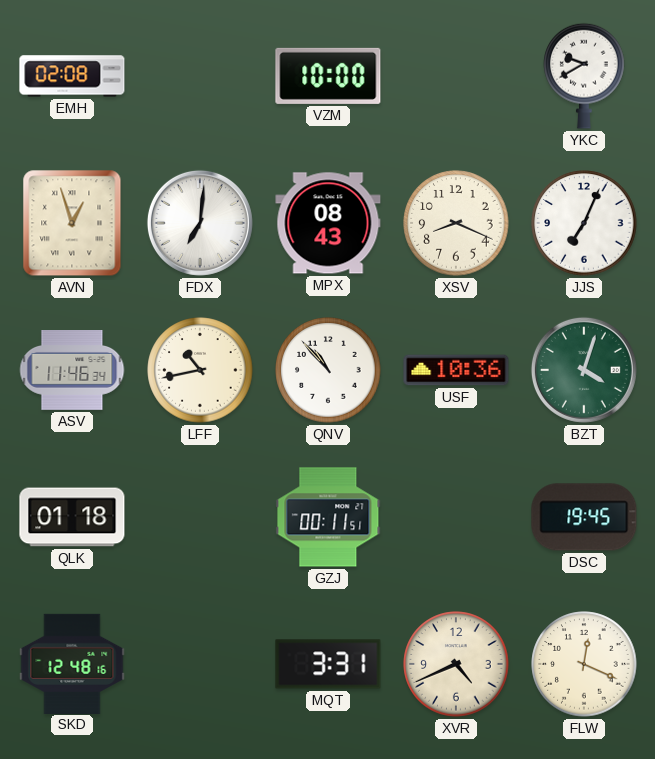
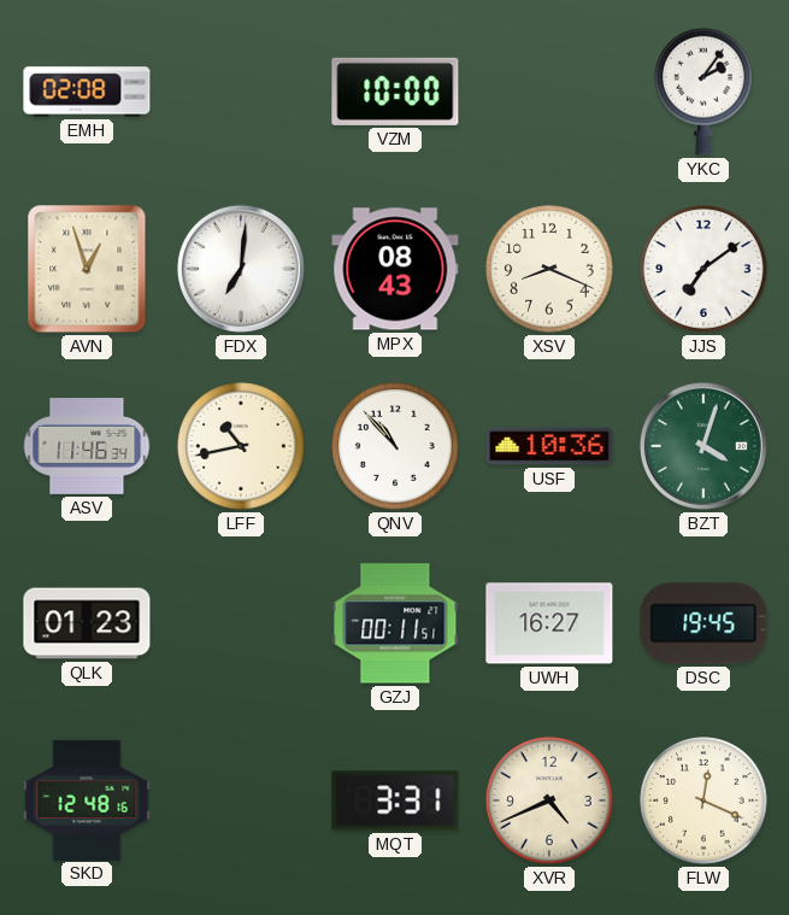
YKC: 9:40 -> 2:06
JJS: 7:04 -> 7:09
QLK: 01:18 -> 01:23
UWH: none -> 16:27
